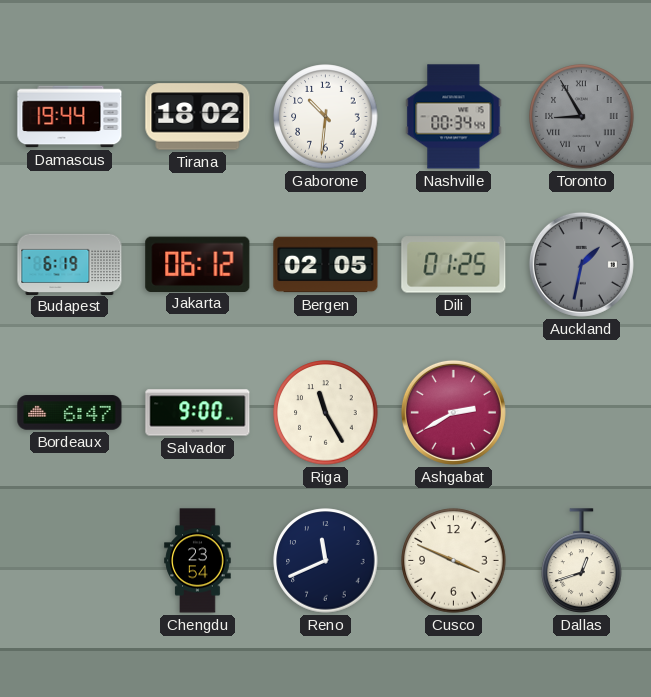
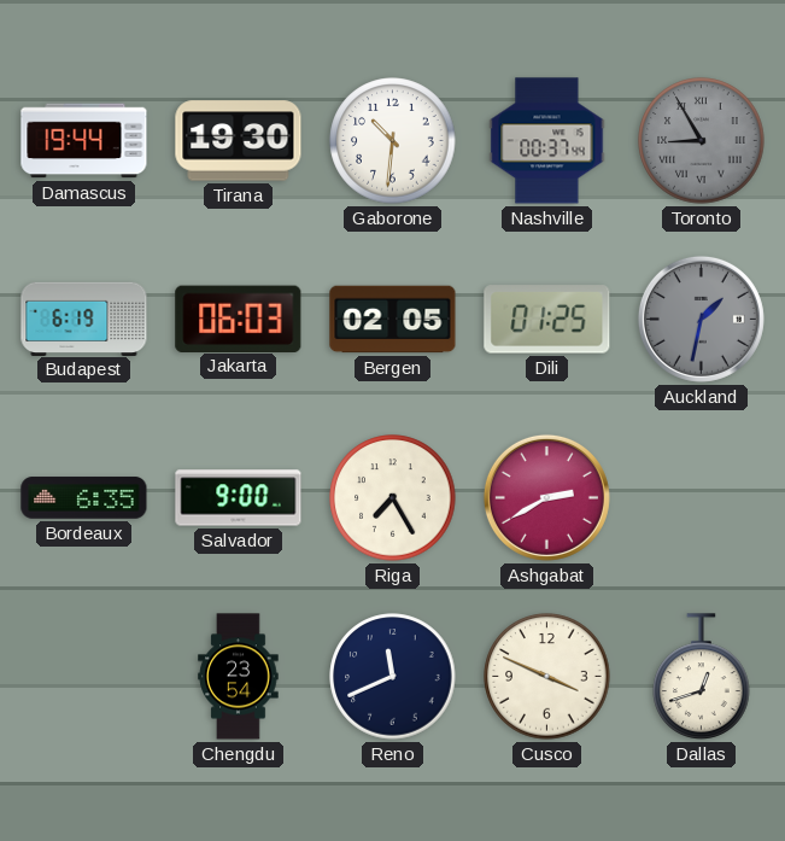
Tirana: 18:02 -> 19:30
Nashville: 00:34 -> 00:37
Jakarta: 06:12 -> 06:03
Bordeaux: 6:47 -> 6:35
Riga: 11:25 -> 7:25
